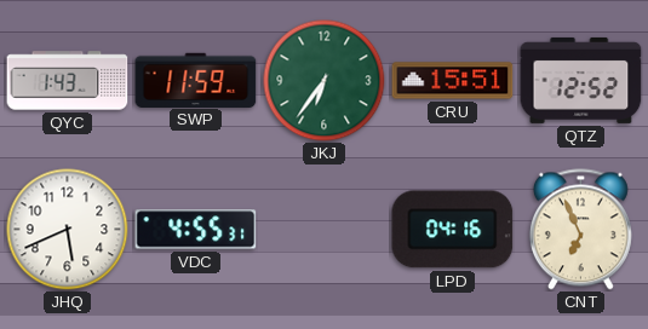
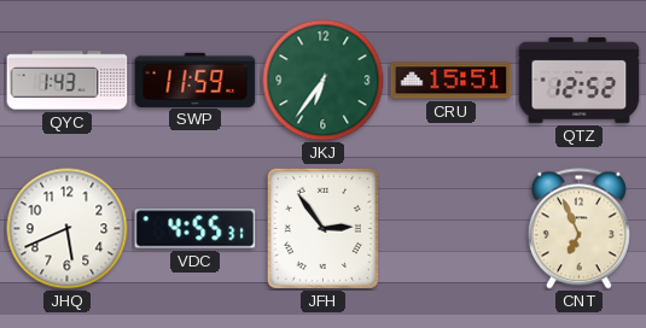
JFH: none -> 2:54
LPD: 04:16 -> none
